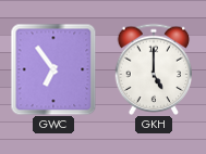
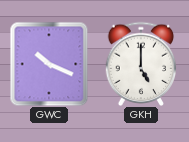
GWC: 6:54 -> 10:19
